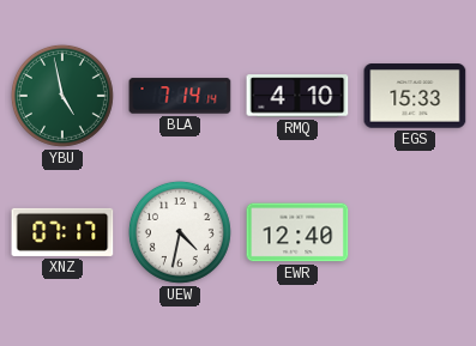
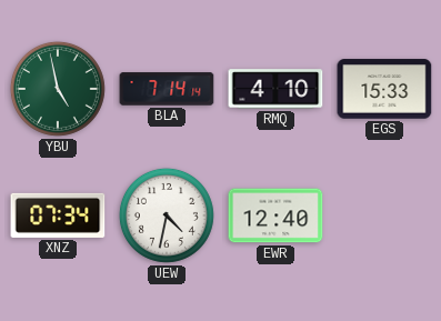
XNZ: 07:17 -> 07:34
